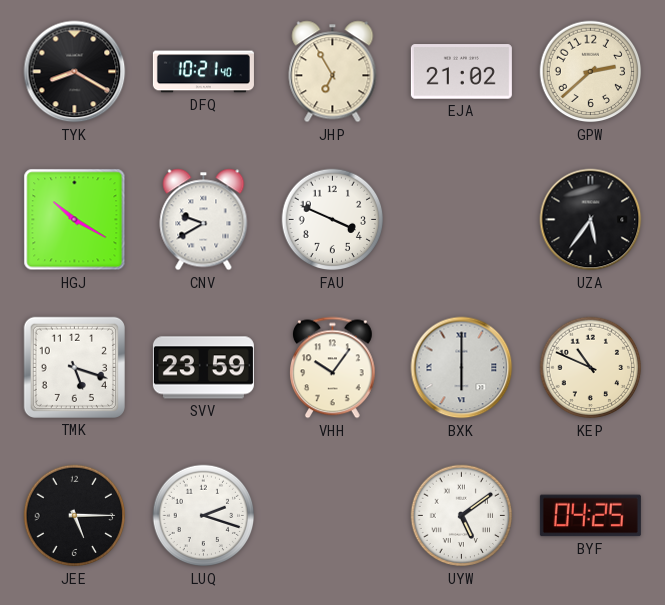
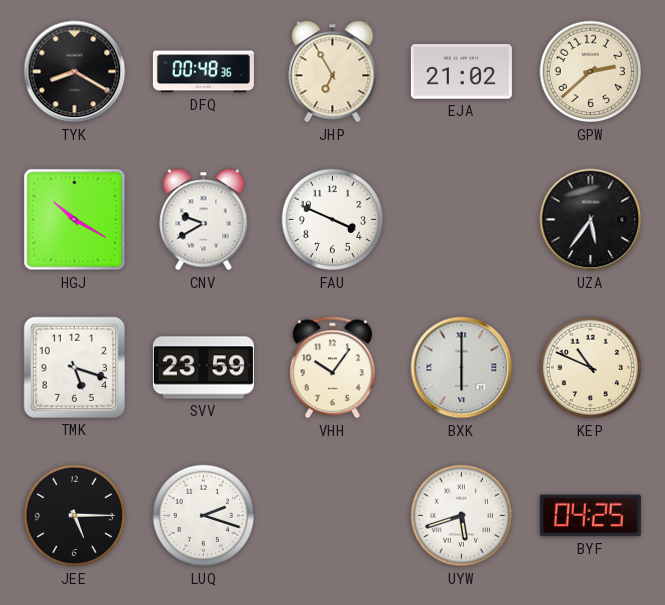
DFQ: 10:21 -> 00:48
UYW: 5:09 -> 5:42
